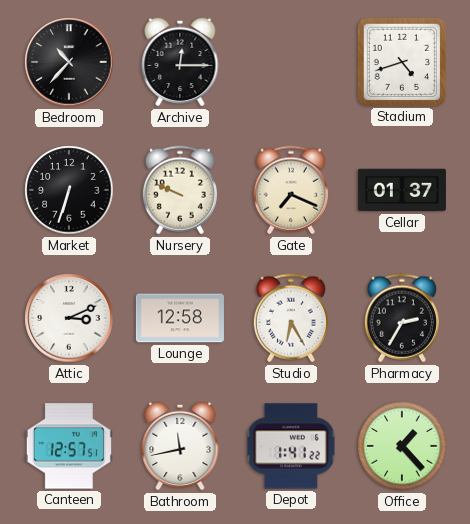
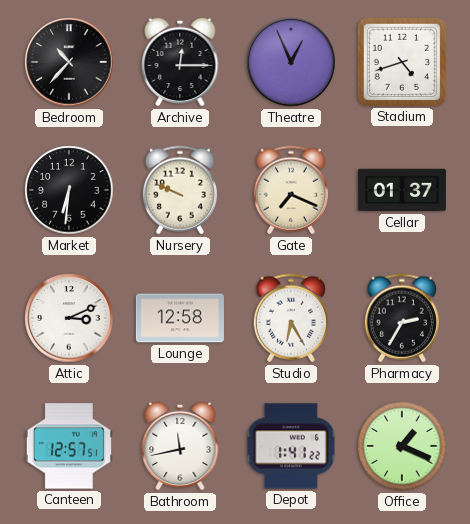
Theatre: none -> 12:56
Market: 6:33 -> 6:31
Office: 1:23 -> 1:19
